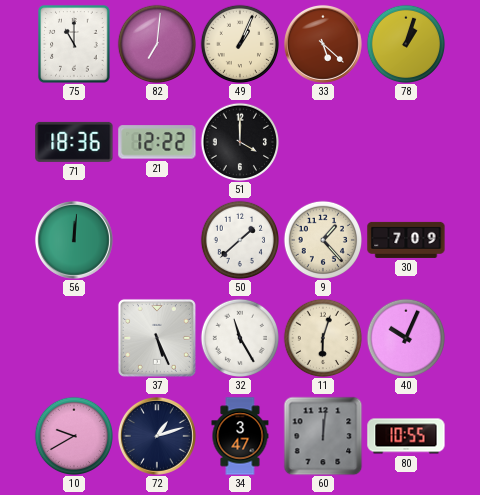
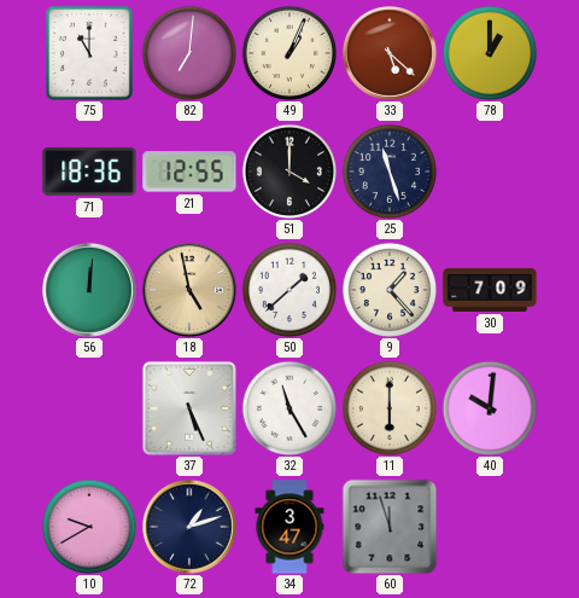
78: 1:03 -> 1:00
21: 12:22 -> 12:55
25: none -> 11:27
18: none -> 4:58
11: 6:03 -> 6:00
40: 10:04 -> 10:01
60: 12:01 -> 11:57
80: 10:55 -> none
